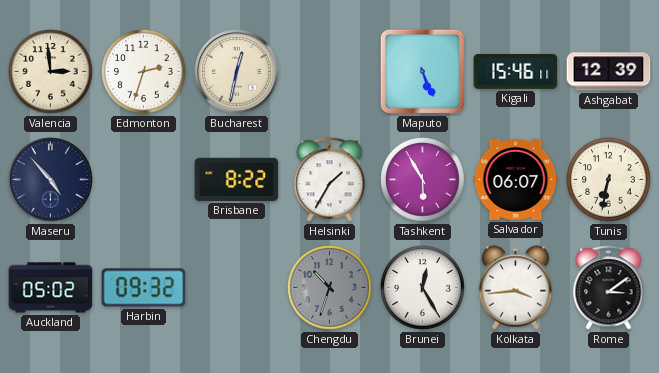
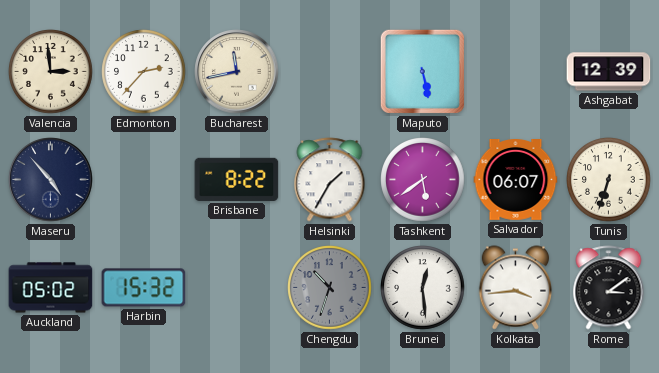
Edmonton: 2:33 -> 2:37
Bucharest: 12:32 -> 11:43
Maputo: 5:26 -> 5:28
Kigali: 15:46 -> none
Tashkent: 5:55 -> 5:39
Tunis: 6:32 -> 6:33
Harbin: 09:32 -> 15:32
Brunei: 12:25 -> 12:29
